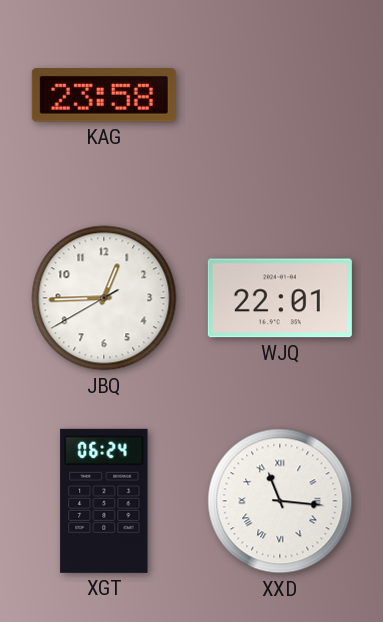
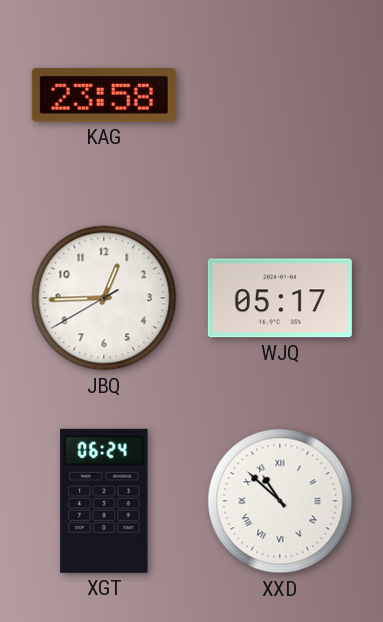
WJQ: 22:01 -> 05:17
XXD: 11:16 -> 10:52
